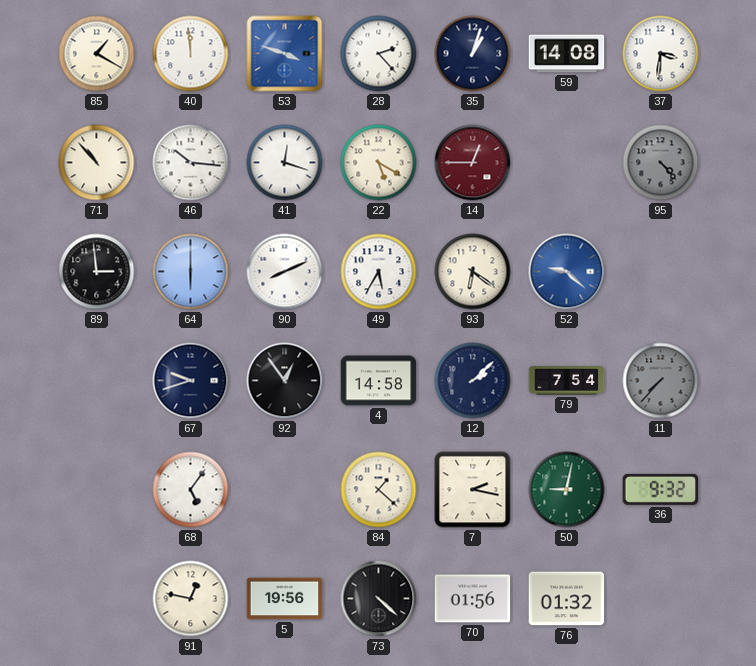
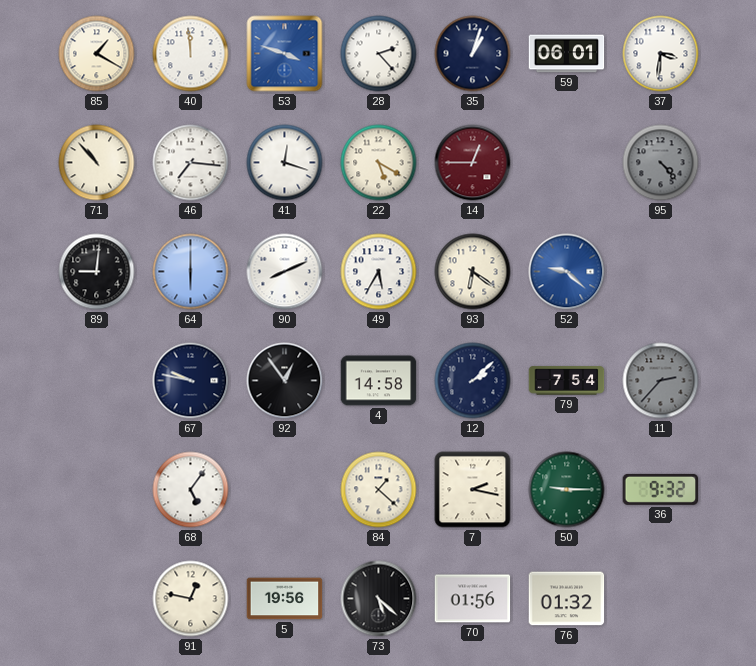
59: 14:08 -> 06:01
46: 10:16 -> 7:16
89: 2:59 -> 9:01
67: 9:42 -> 9:47
11: 7:37 -> 2:37
50: 9:02 -> 9:15
73: 4:22 -> 5:22
